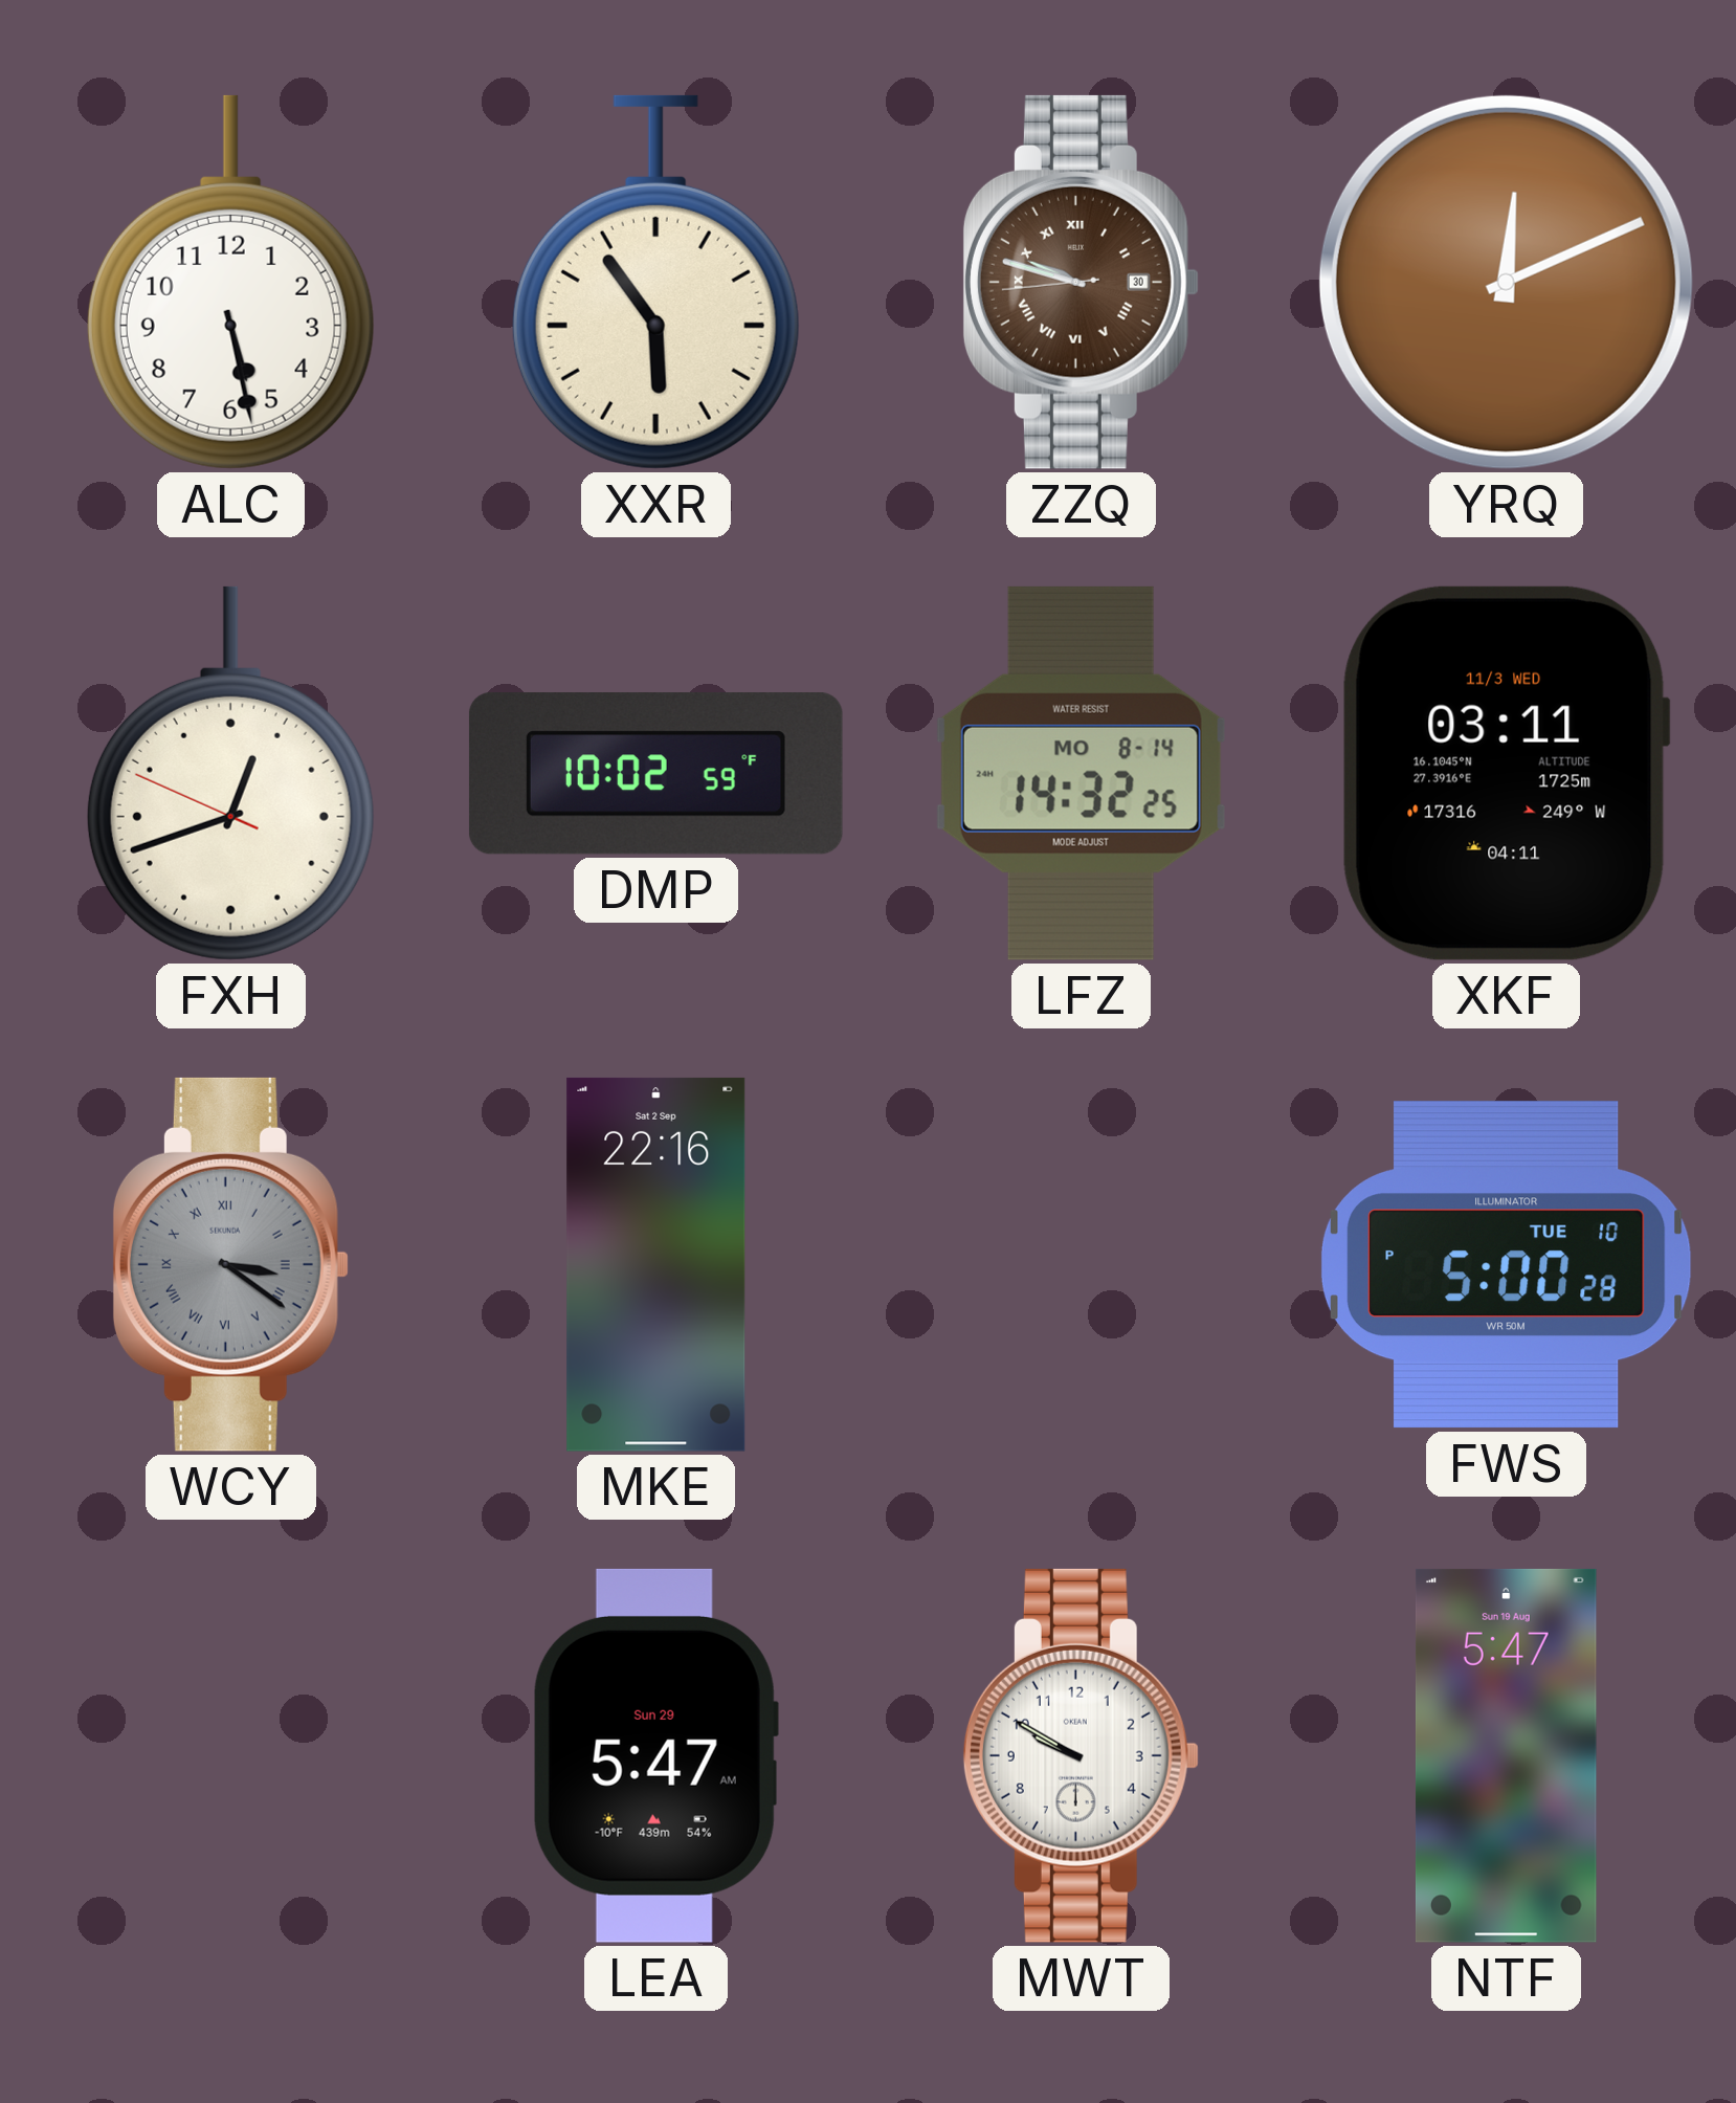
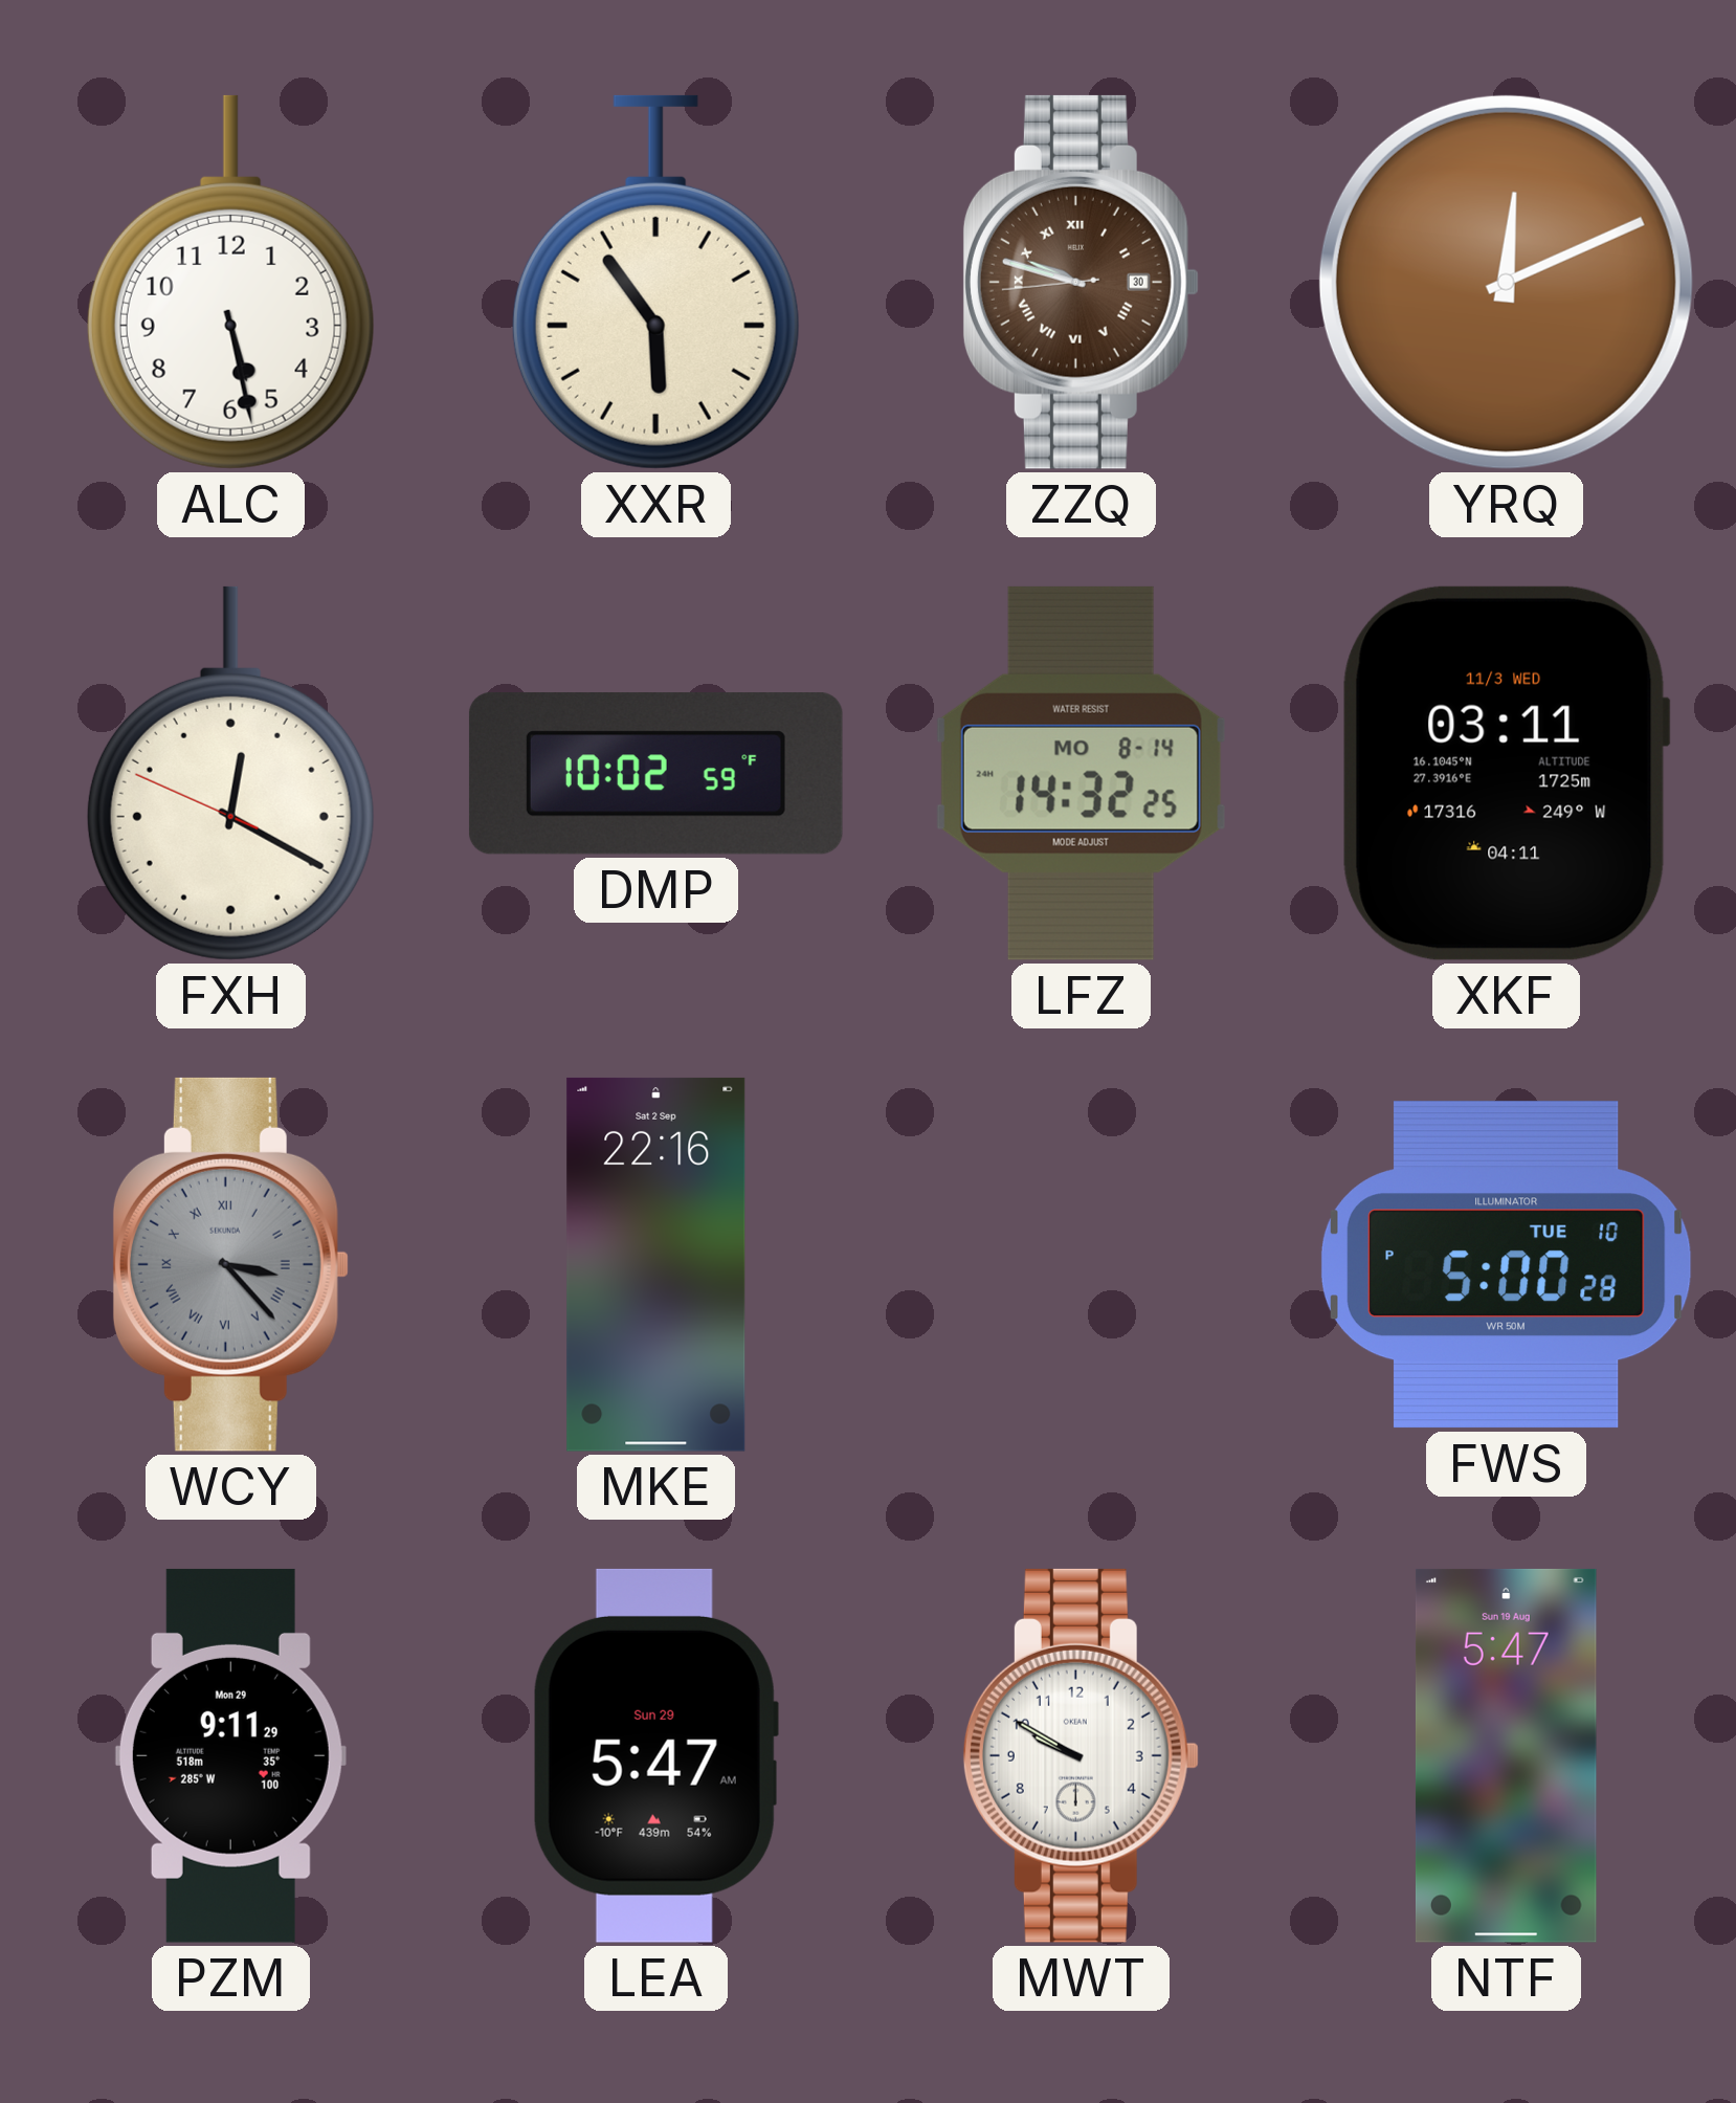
FXH: 12:41 -> 12:19
WCY: 3:21 -> 3:23
PZM: none -> 9:11
